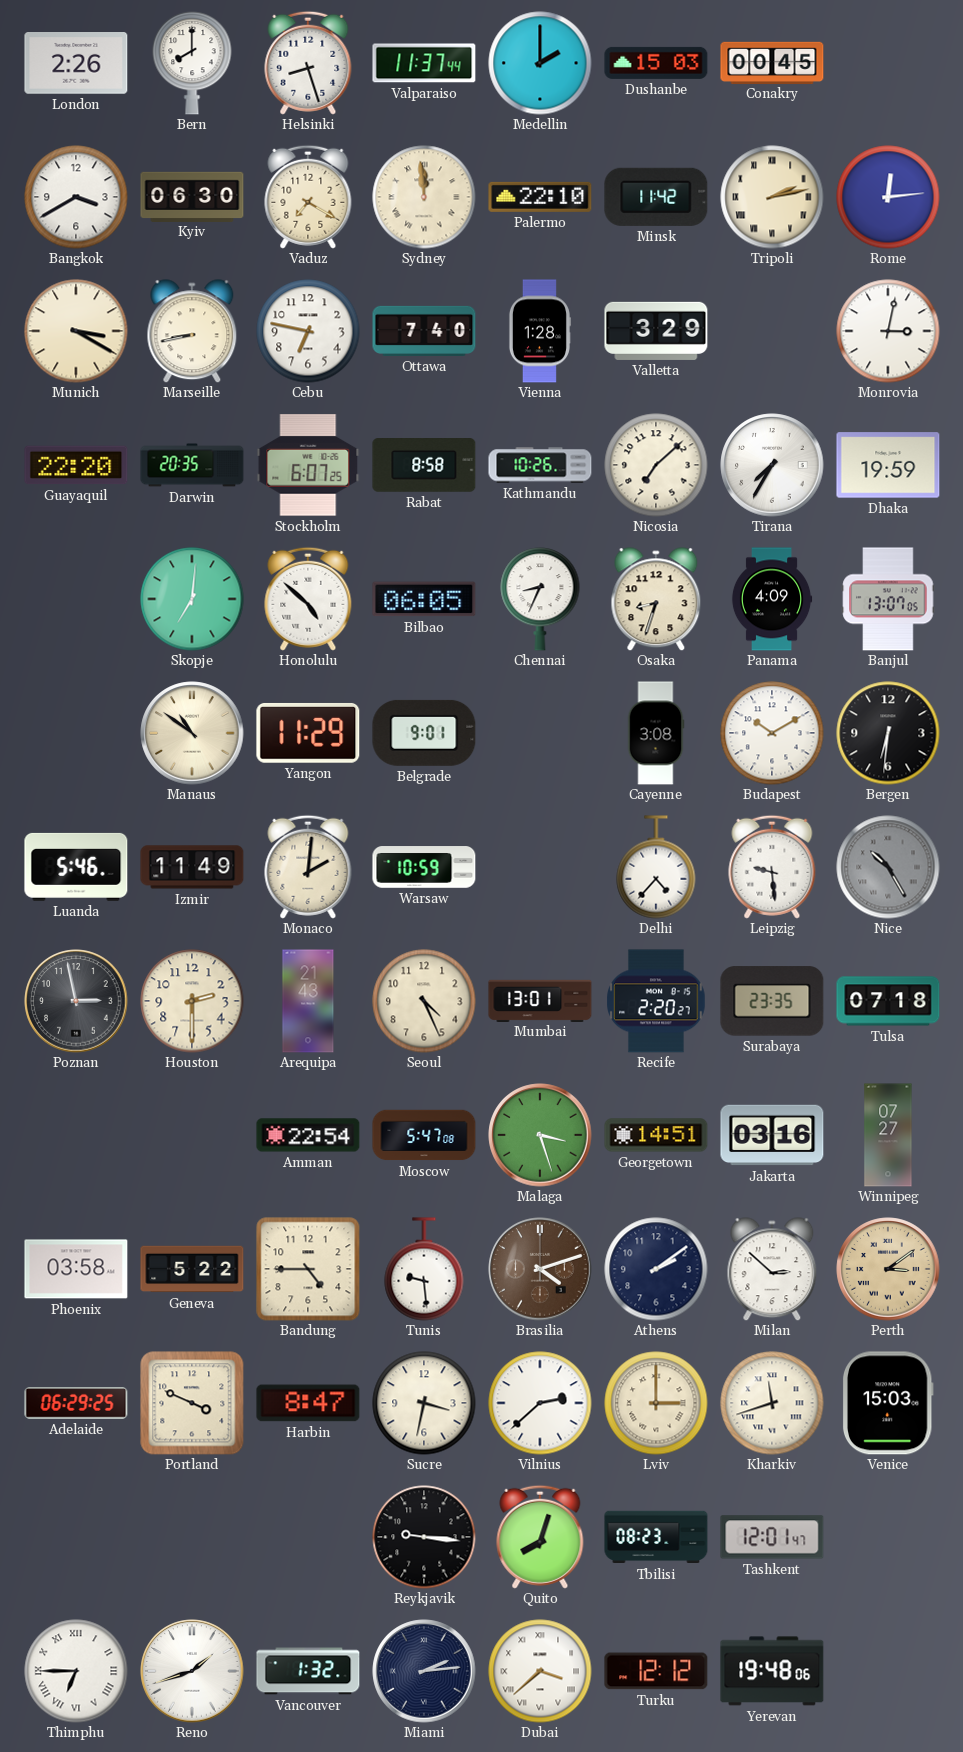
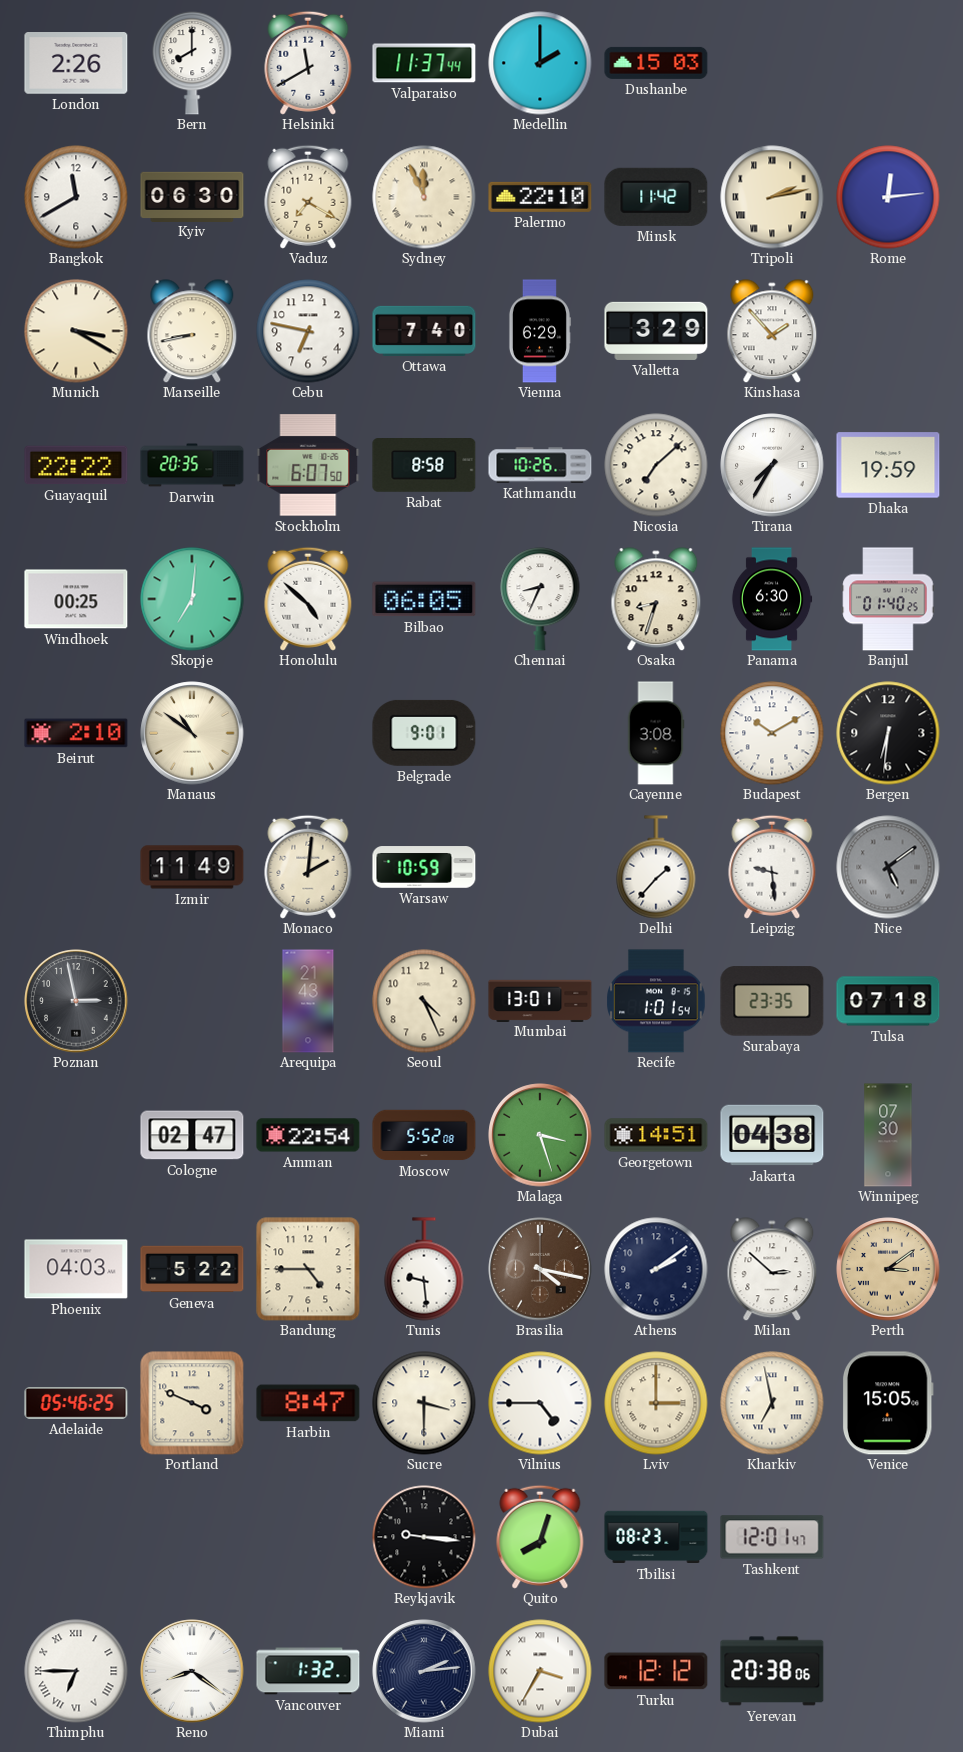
Helsinki: 8:27 -> 11:40
Conakry: 00:45 -> none
Bangkok: 3:40 -> 11:40
Sydney: 11:59 -> 11:56
Vienna: 1:28 -> 6:29
Kinshasa: none -> 1:53
Monrovia: 3:02 -> none
Guayaquil: 22:20 -> 22:22
Stockholm: 6:07:25 -> 6:07:50
Windhoek: none -> 00:25
Panama: 4:09 -> 6:30
Banjul: 13:07 -> 01:40
Beirut: none -> 2:10
Yangon: 11:29 -> none
Luanda: 5:46 -> none
Delhi: 4:37 -> 1:37
Nice: 10:25 -> 5:09
Houston: 2:30 -> none
Recife: 2:20 -> 1:01
Cologne: none -> 02:47
Moscow: 5:47 -> 5:52
Jakarta: 03:16 -> 04:38
Winnipeg: 07:27 -> 07:30
Phoenix: 03:58 -> 04:03
Brasilia: 4:12 -> 4:17
Adelaide: 06:29 -> 05:46
Sucre: 3:32 -> 3:30
Vilnius: 2:38 -> 4:45
Kharkiv: 11:42 -> 6:58
Venice: 15:03 -> 15:05
Reno: 1:42 -> 8:21
Dubai: 3:38 -> 3:35
Yerevan: 19:48 -> 20:38
